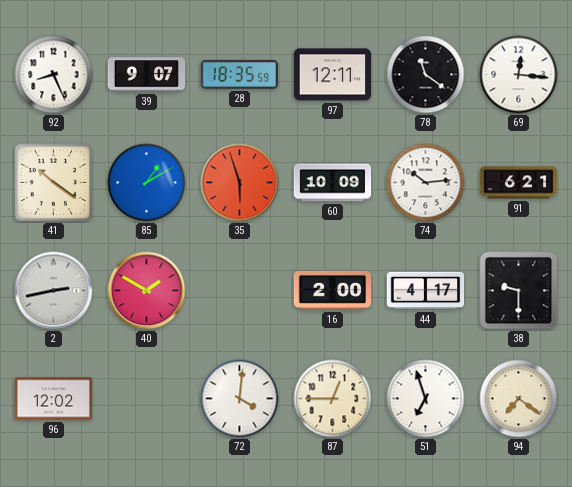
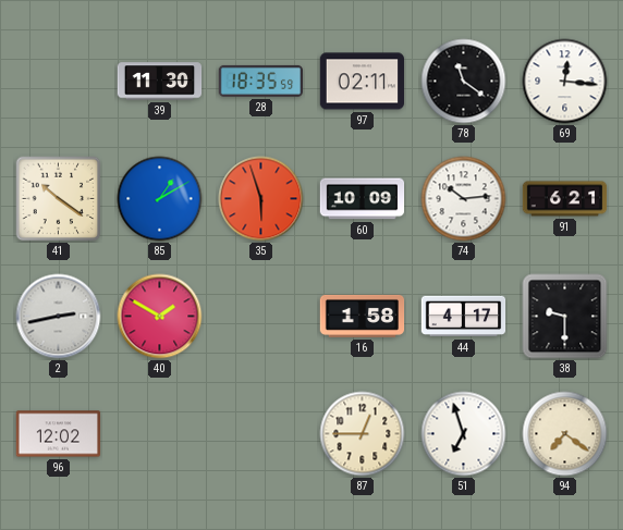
92: 8:26 -> none
39: 9:07 -> 11:30
97: 12:11 -> 02:11
16: 2:00 -> 1:58
72: 4:01 -> none
